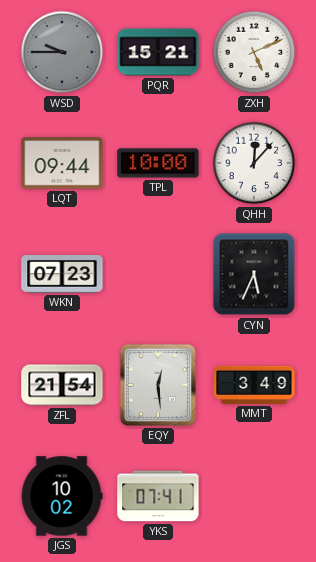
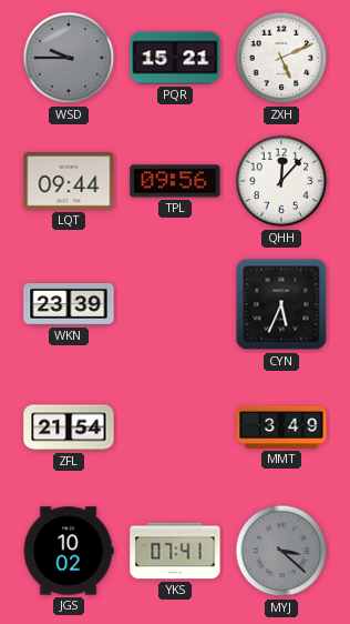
TPL: 10:00 -> 09:56
WKN: 07:23 -> 23:39
EQY: 12:29 -> none
MYJ: none -> 3:22
